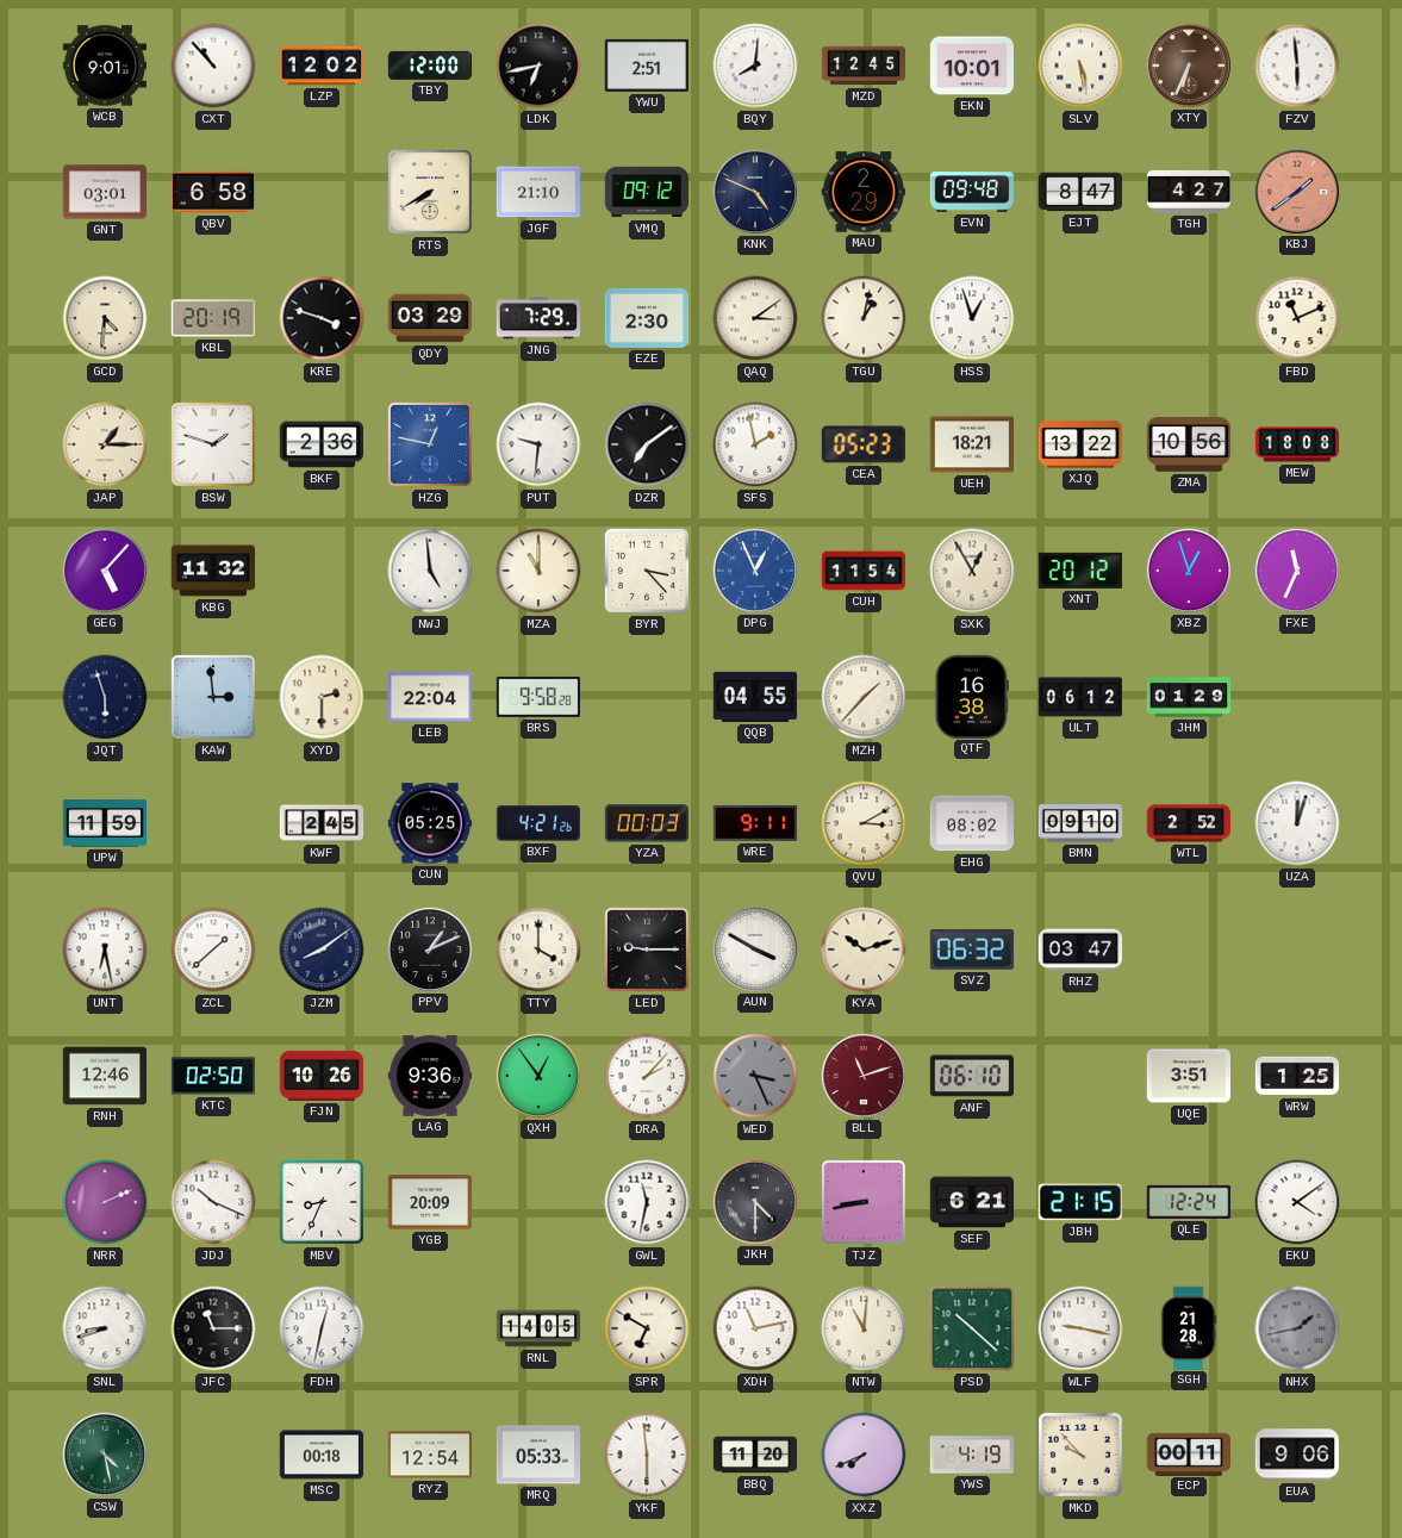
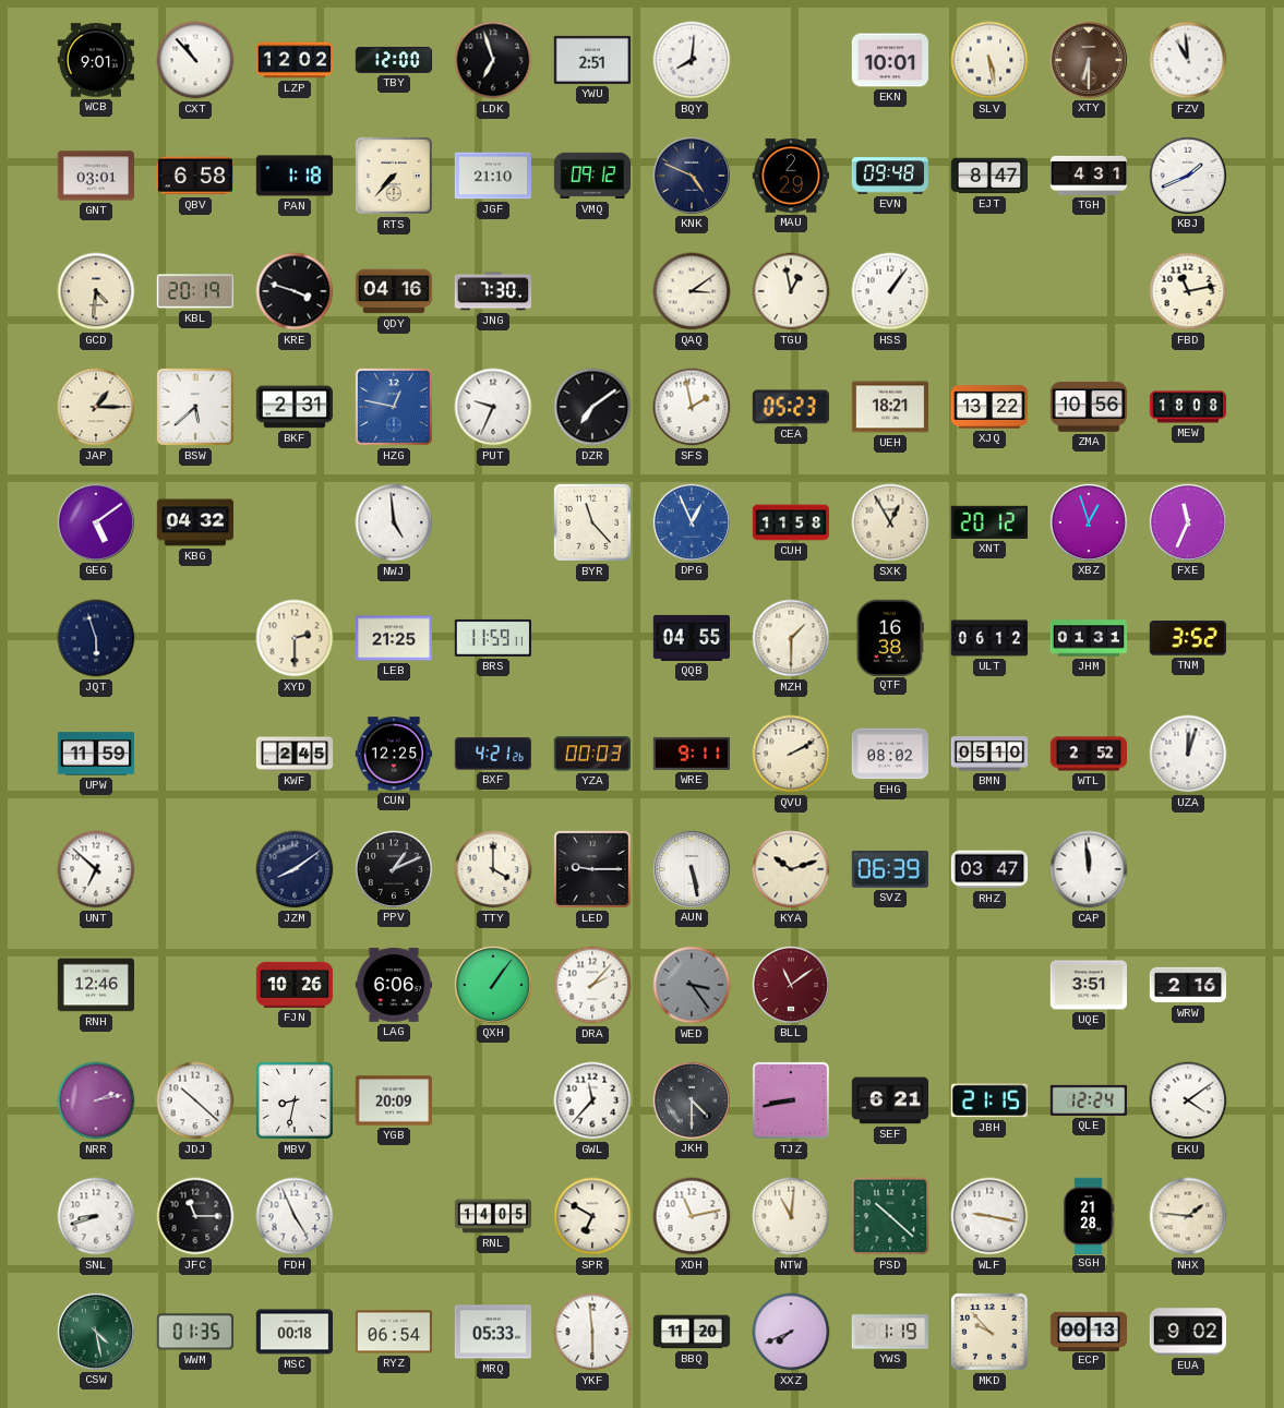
LDK: 6:43 -> 6:57
MZD: 12:45 -> none
XTY: 6:34 -> 6:30
FZV: 5:59 -> 10:59
PAN: none -> 1:18
RTS: 7:40 -> 7:37
TGH: 4:27 -> 4:31
KBJ: 1:39 -> 1:41
KBJ dial: salmon -> white
QDY: 03:29 -> 04:16
JNG: 7:29 -> 7:30
EZE: 2:30 -> none
TGU: 1:02 -> 12:58
HSS: 12:57 -> 1:06
FBD: 11:11 -> 11:13
BSW: 1:48 -> 5:38
BKF: 2:36 -> 2:31
PUT: 9:31 -> 9:34
GEG: 5:07 -> 5:09
KBG: 11:32 -> 04:32
MZA: 11:00 -> none
BYR: 3:23 -> 11:23
CUH: 11:54 -> 11:58
KAW: 2:59 -> none
LEB: 22:04 -> 21:25
BRS: 9:58 -> 11:59
MZH: 1:37 -> 1:30
JHM: 01:29 -> 01:31
TNM: none -> 3:52
CUN: 05:25 -> 12:25
QVU: 3:10 -> 2:10
BMN: 09:10 -> 05:10
UNT: 6:28 -> 6:52
ZCL: 1:38 -> none
AUN: 3:50 -> 5:28
SVZ: 06:32 -> 06:39
CAP: none -> 11:59
KTC: 02:50 -> none
LAG: 9:36 -> 6:06
QXH: 12:54 -> 1:06
WED: 3:26 -> 3:24
BLL: 11:12 -> 11:09
ANF: 06:10 -> none
WRW: 1:25 -> 2:16
NRR: 2:11 -> 2:13
JDJ: 10:19 -> 10:22
MBV: 8:34 -> 8:32
GWL: 11:32 -> 11:37
FDH: 12:32 -> 4:56
NHX: 1:43 -> 1:46
NHX dial: grey -> cream
WWM: none -> 01:35
RYZ: 12:54 -> 06:54
YWS: 4:19 -> 1:19
ECP: 00:11 -> 00:13
EUA: 9:06 -> 9:02
